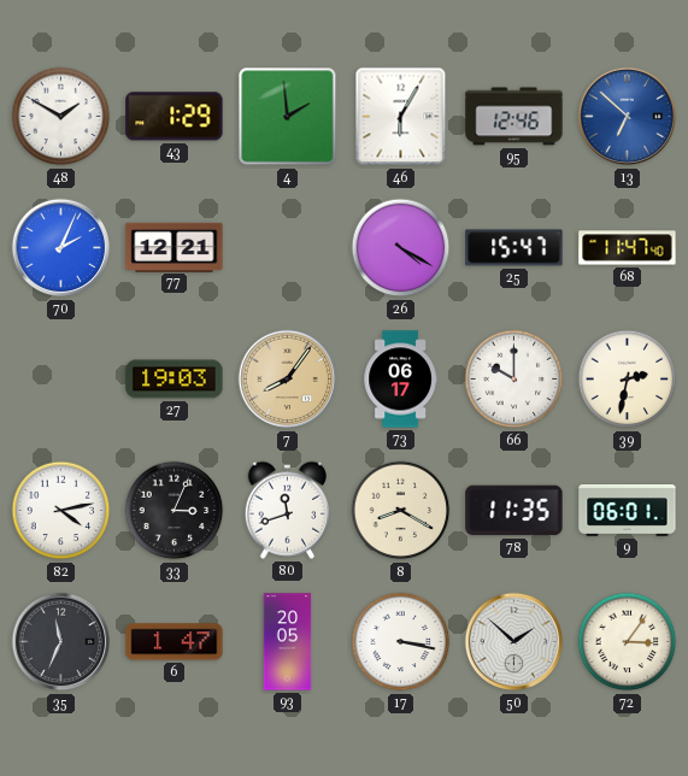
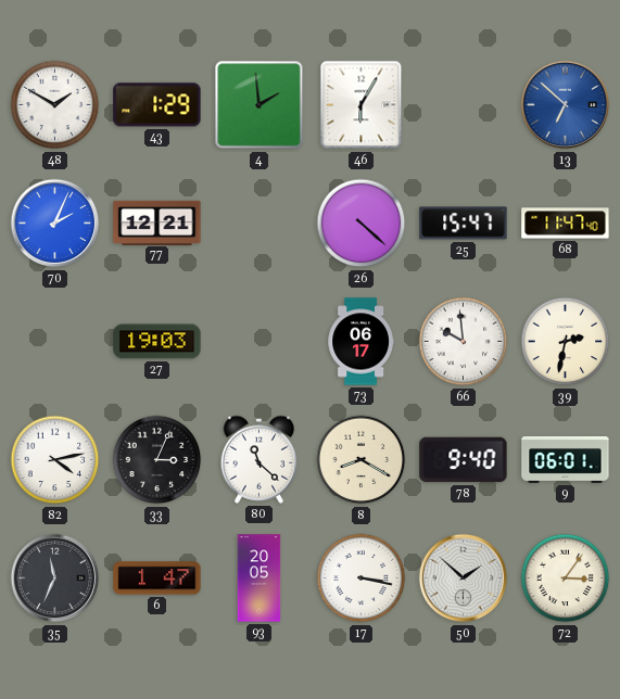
95: 12:46 -> none
26: 4:20 -> 4:22
7: 8:06 -> none
66: 10:00 -> 9:59
80: 11:42 -> 11:22
78: 11:35 -> 9:40
